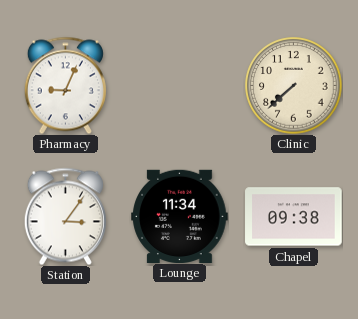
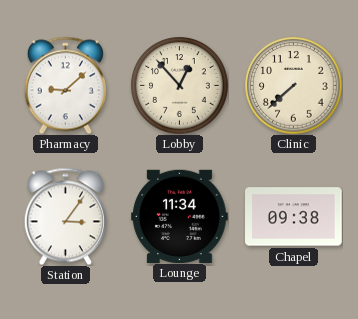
Pharmacy: 9:04 -> 9:08
Lobby: none -> 12:53
